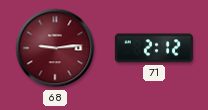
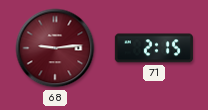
71: 2:12 -> 2:15
